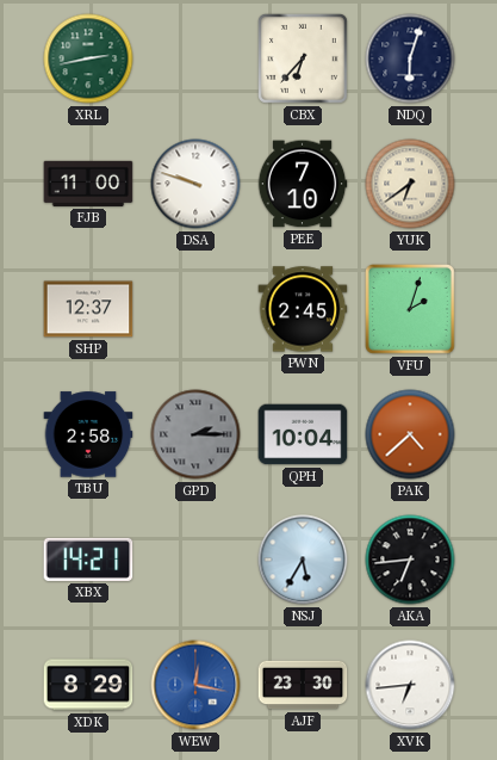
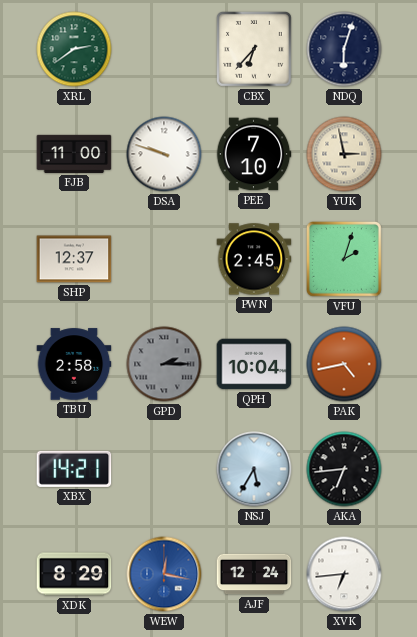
XRL: 2:43 -> 2:39
YUK: 6:39 -> 2:58
PAK: 4:38 -> 4:43
AJF: 23:30 -> 12:24
